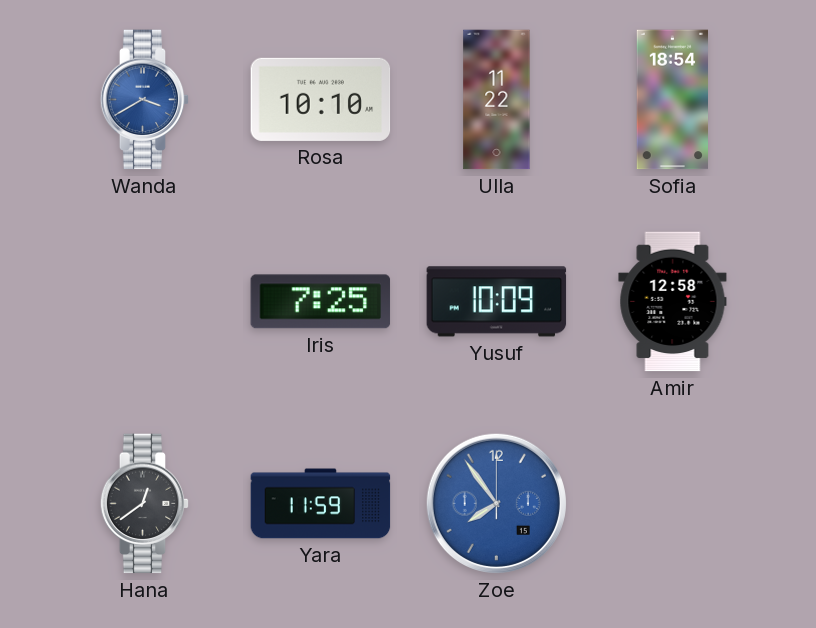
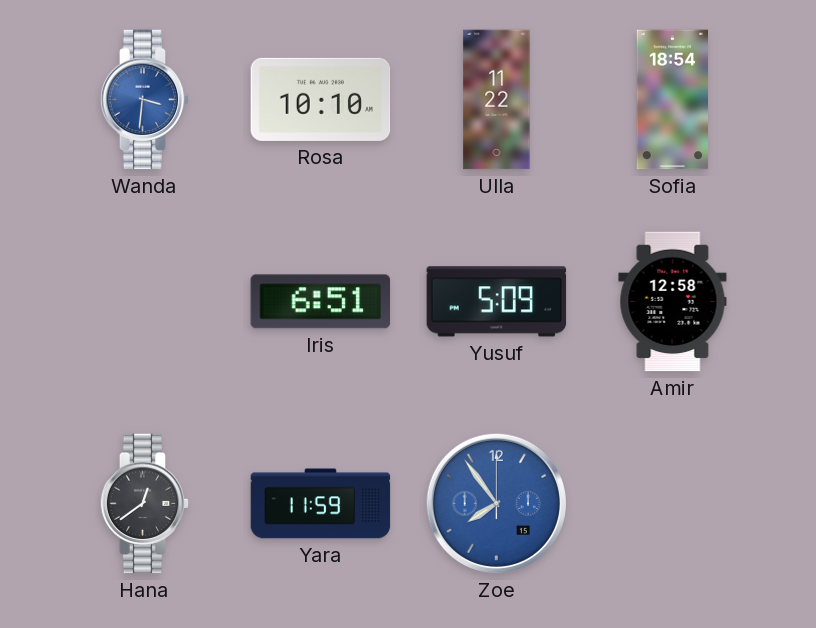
Wanda: 3:40 -> 3:31
Iris: 7:25 -> 6:51
Yusuf: 10:09 -> 5:09
